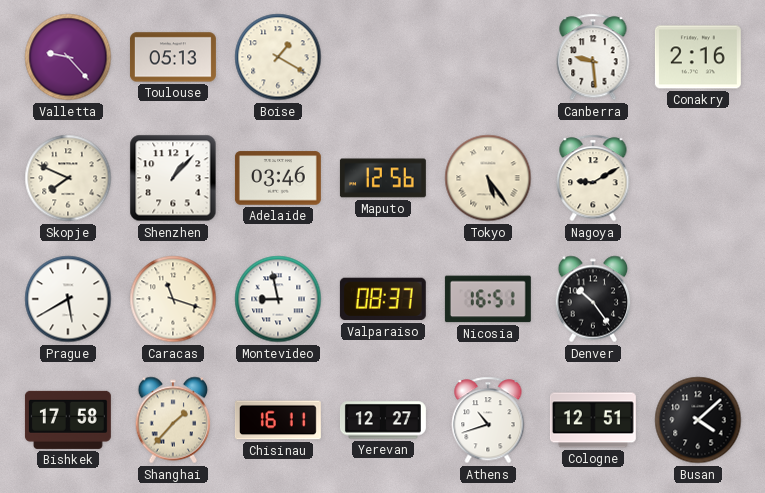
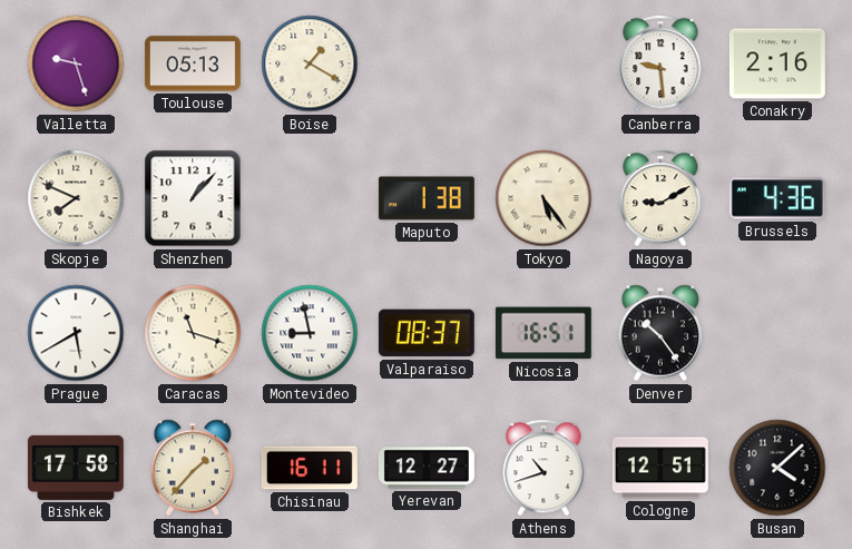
Valletta: 9:23 -> 9:27
Adelaide: 03:46 -> none
Maputo: 12:56 -> 1:38
Brussels: none -> 4:36
